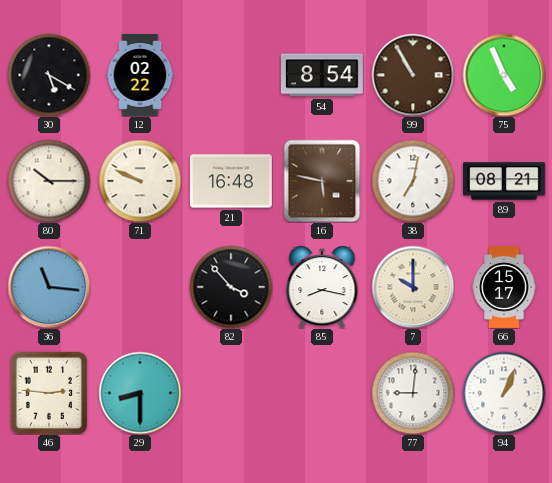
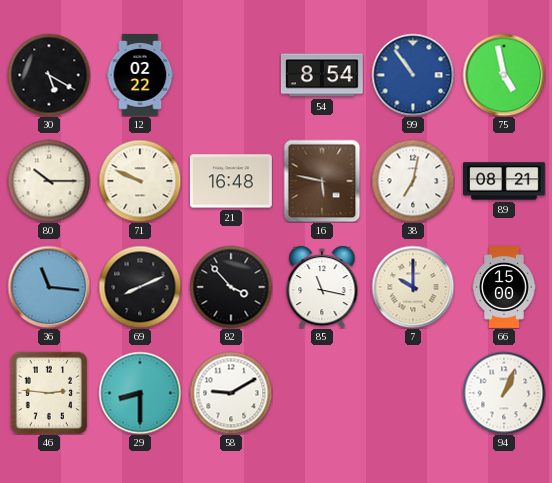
99: 10:55 -> 10:54
99 dial: brown -> blue
75: 4:56 -> 4:58
69: none -> 8:11
85: 8:17 -> 11:17
66: 15:17 -> 15:00
58: none -> 9:10
77: 9:01 -> none
